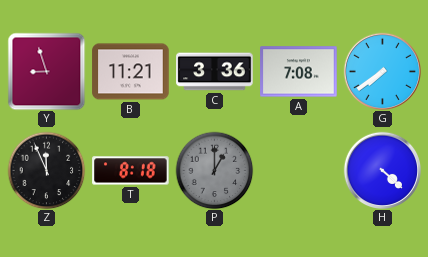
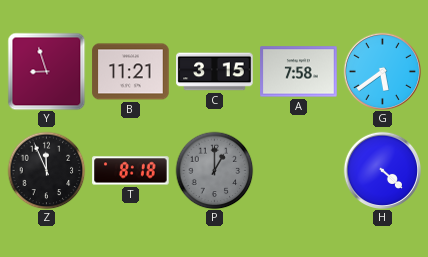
C: 3:36 -> 3:15
A: 7:08 -> 7:58
G: 7:39 -> 5:39
